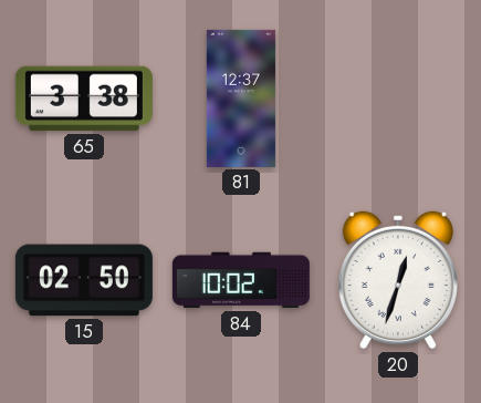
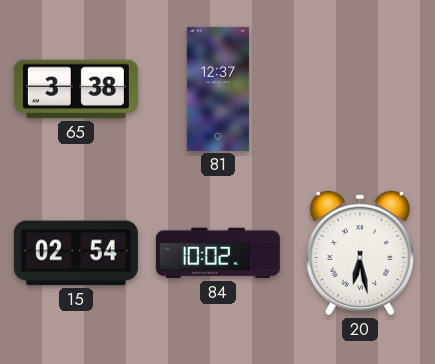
15: 02:50 -> 02:54
20: 12:33 -> 6:28
